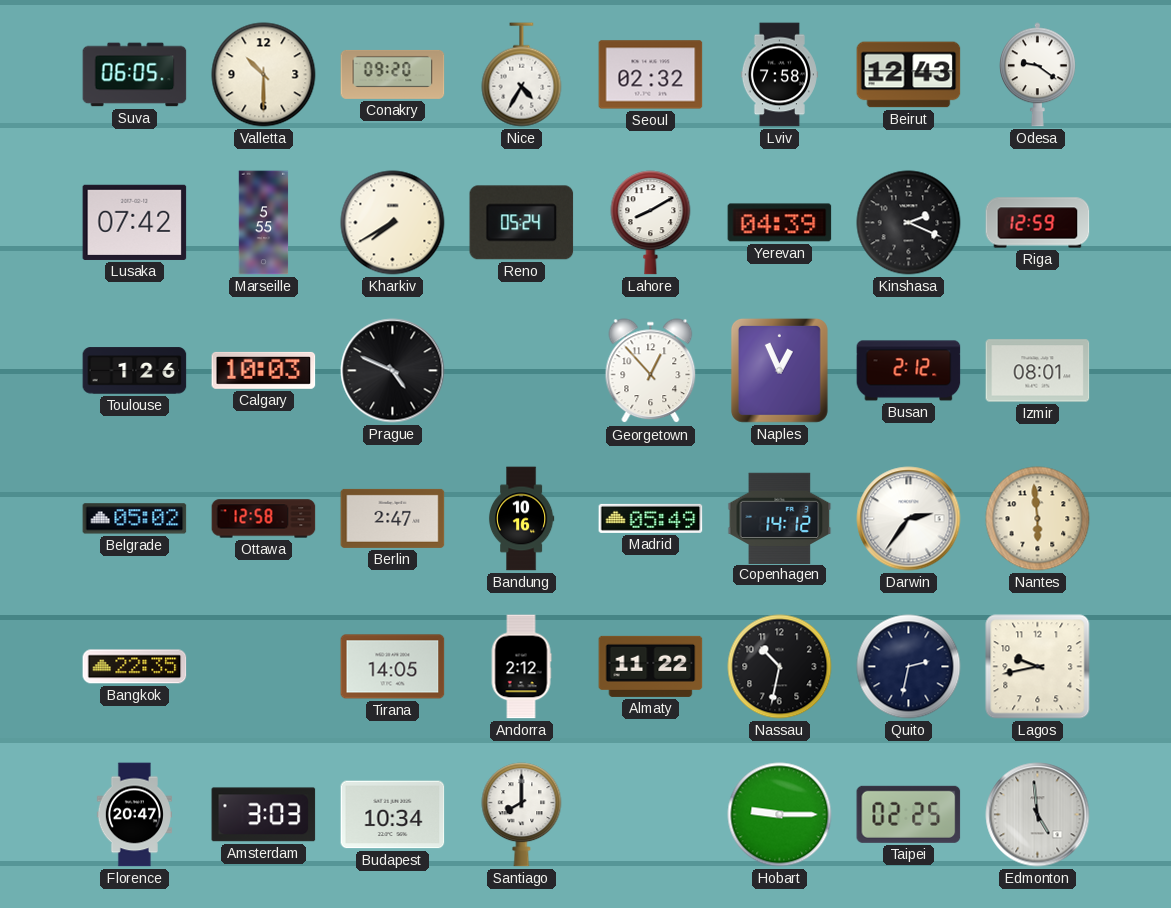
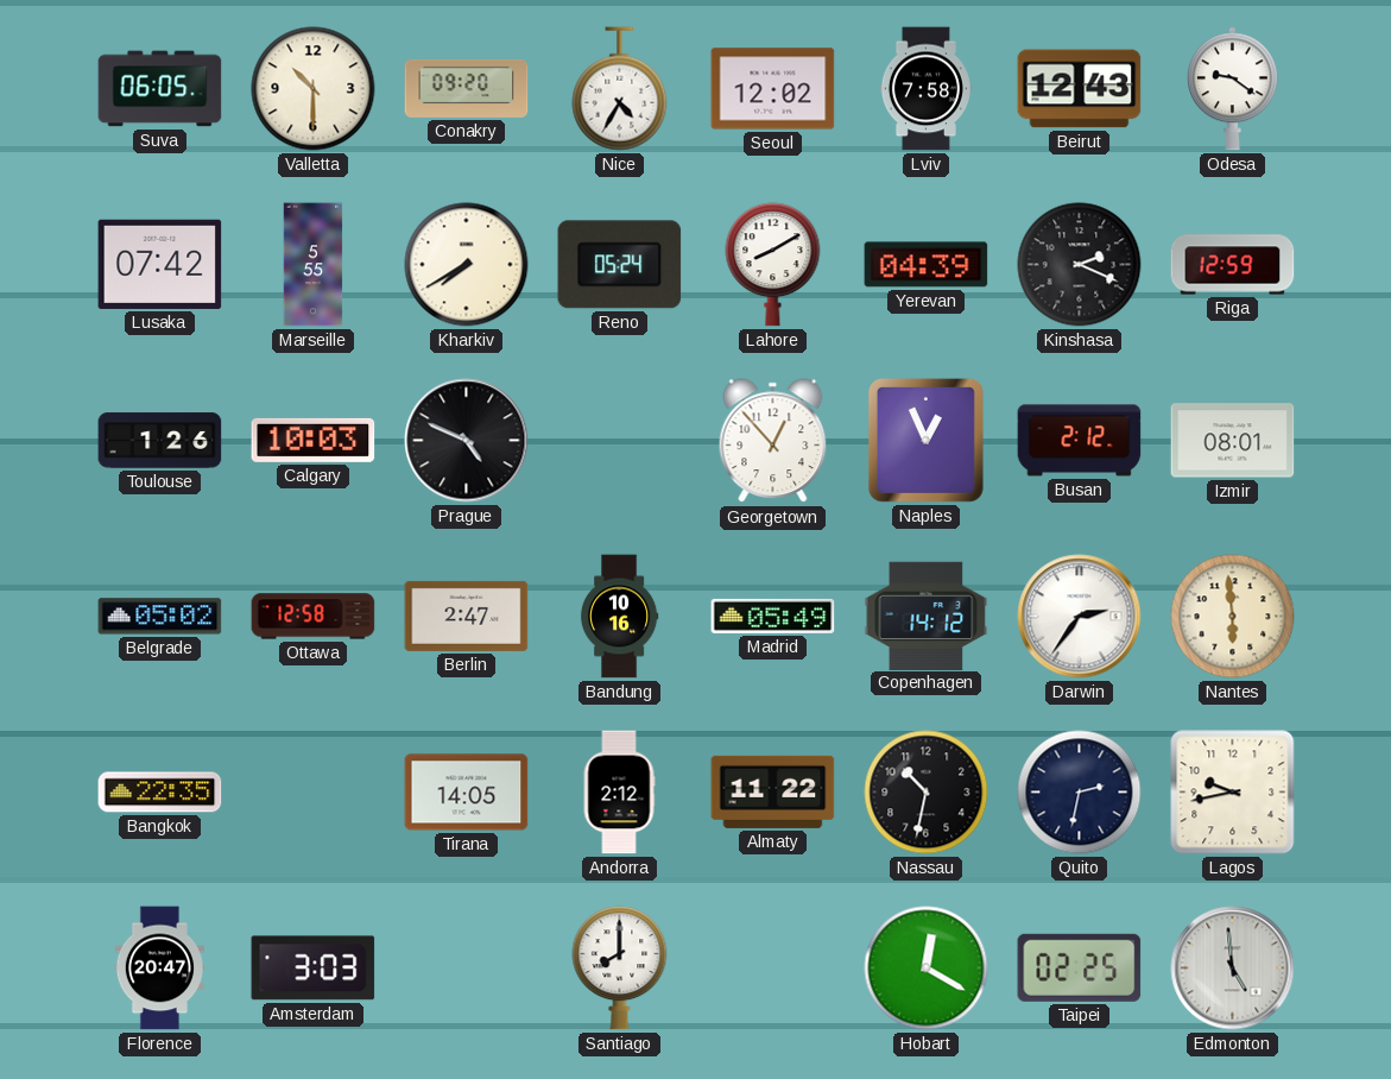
Seoul: 02:32 -> 12:02
Budapest: 10:34 -> none
Hobart: 9:15 -> 12:20
